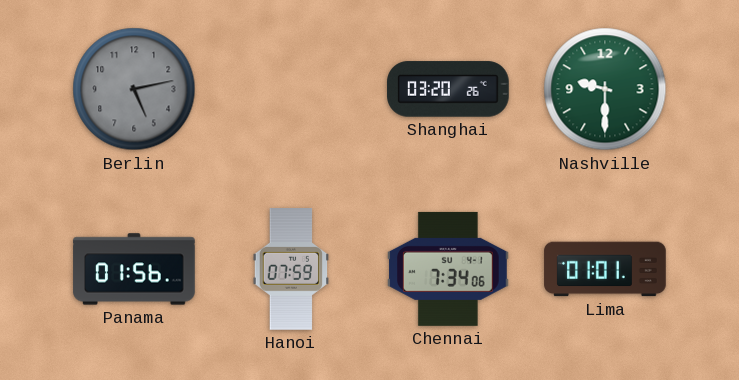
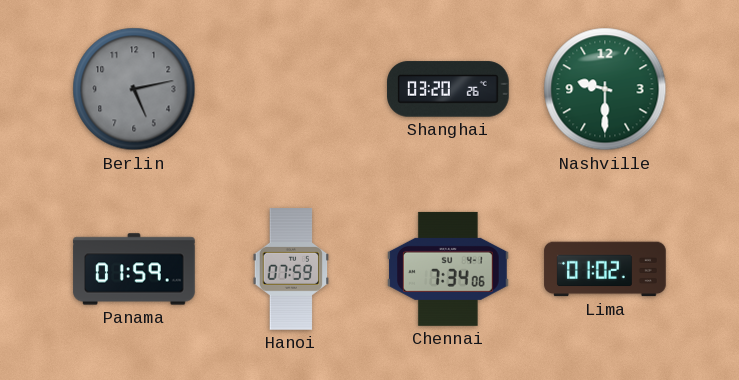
Panama: 01:56 -> 01:59
Lima: 01:01 -> 01:02
